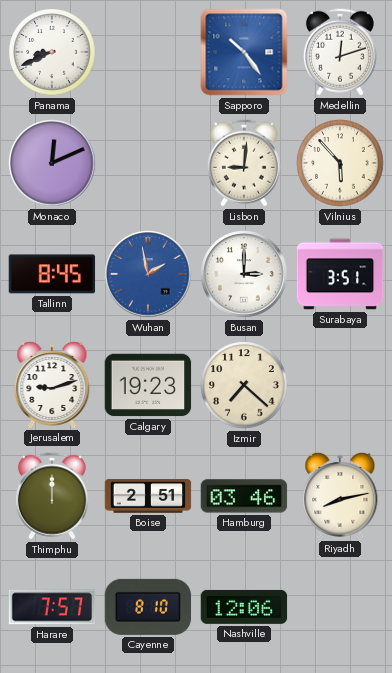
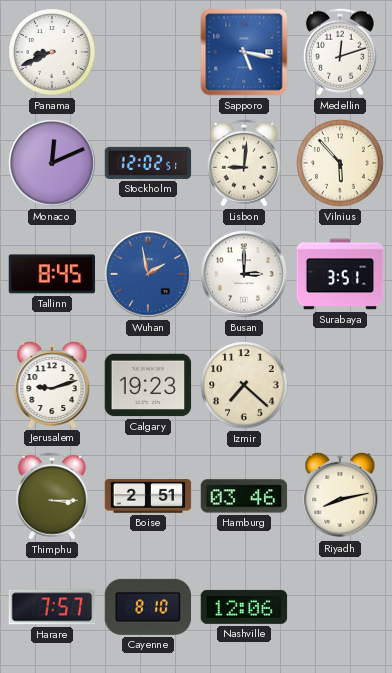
Sapporo: 10:24 -> 5:17
Stockholm: none -> 12:02
Thimphu: 12:00 -> 3:15
